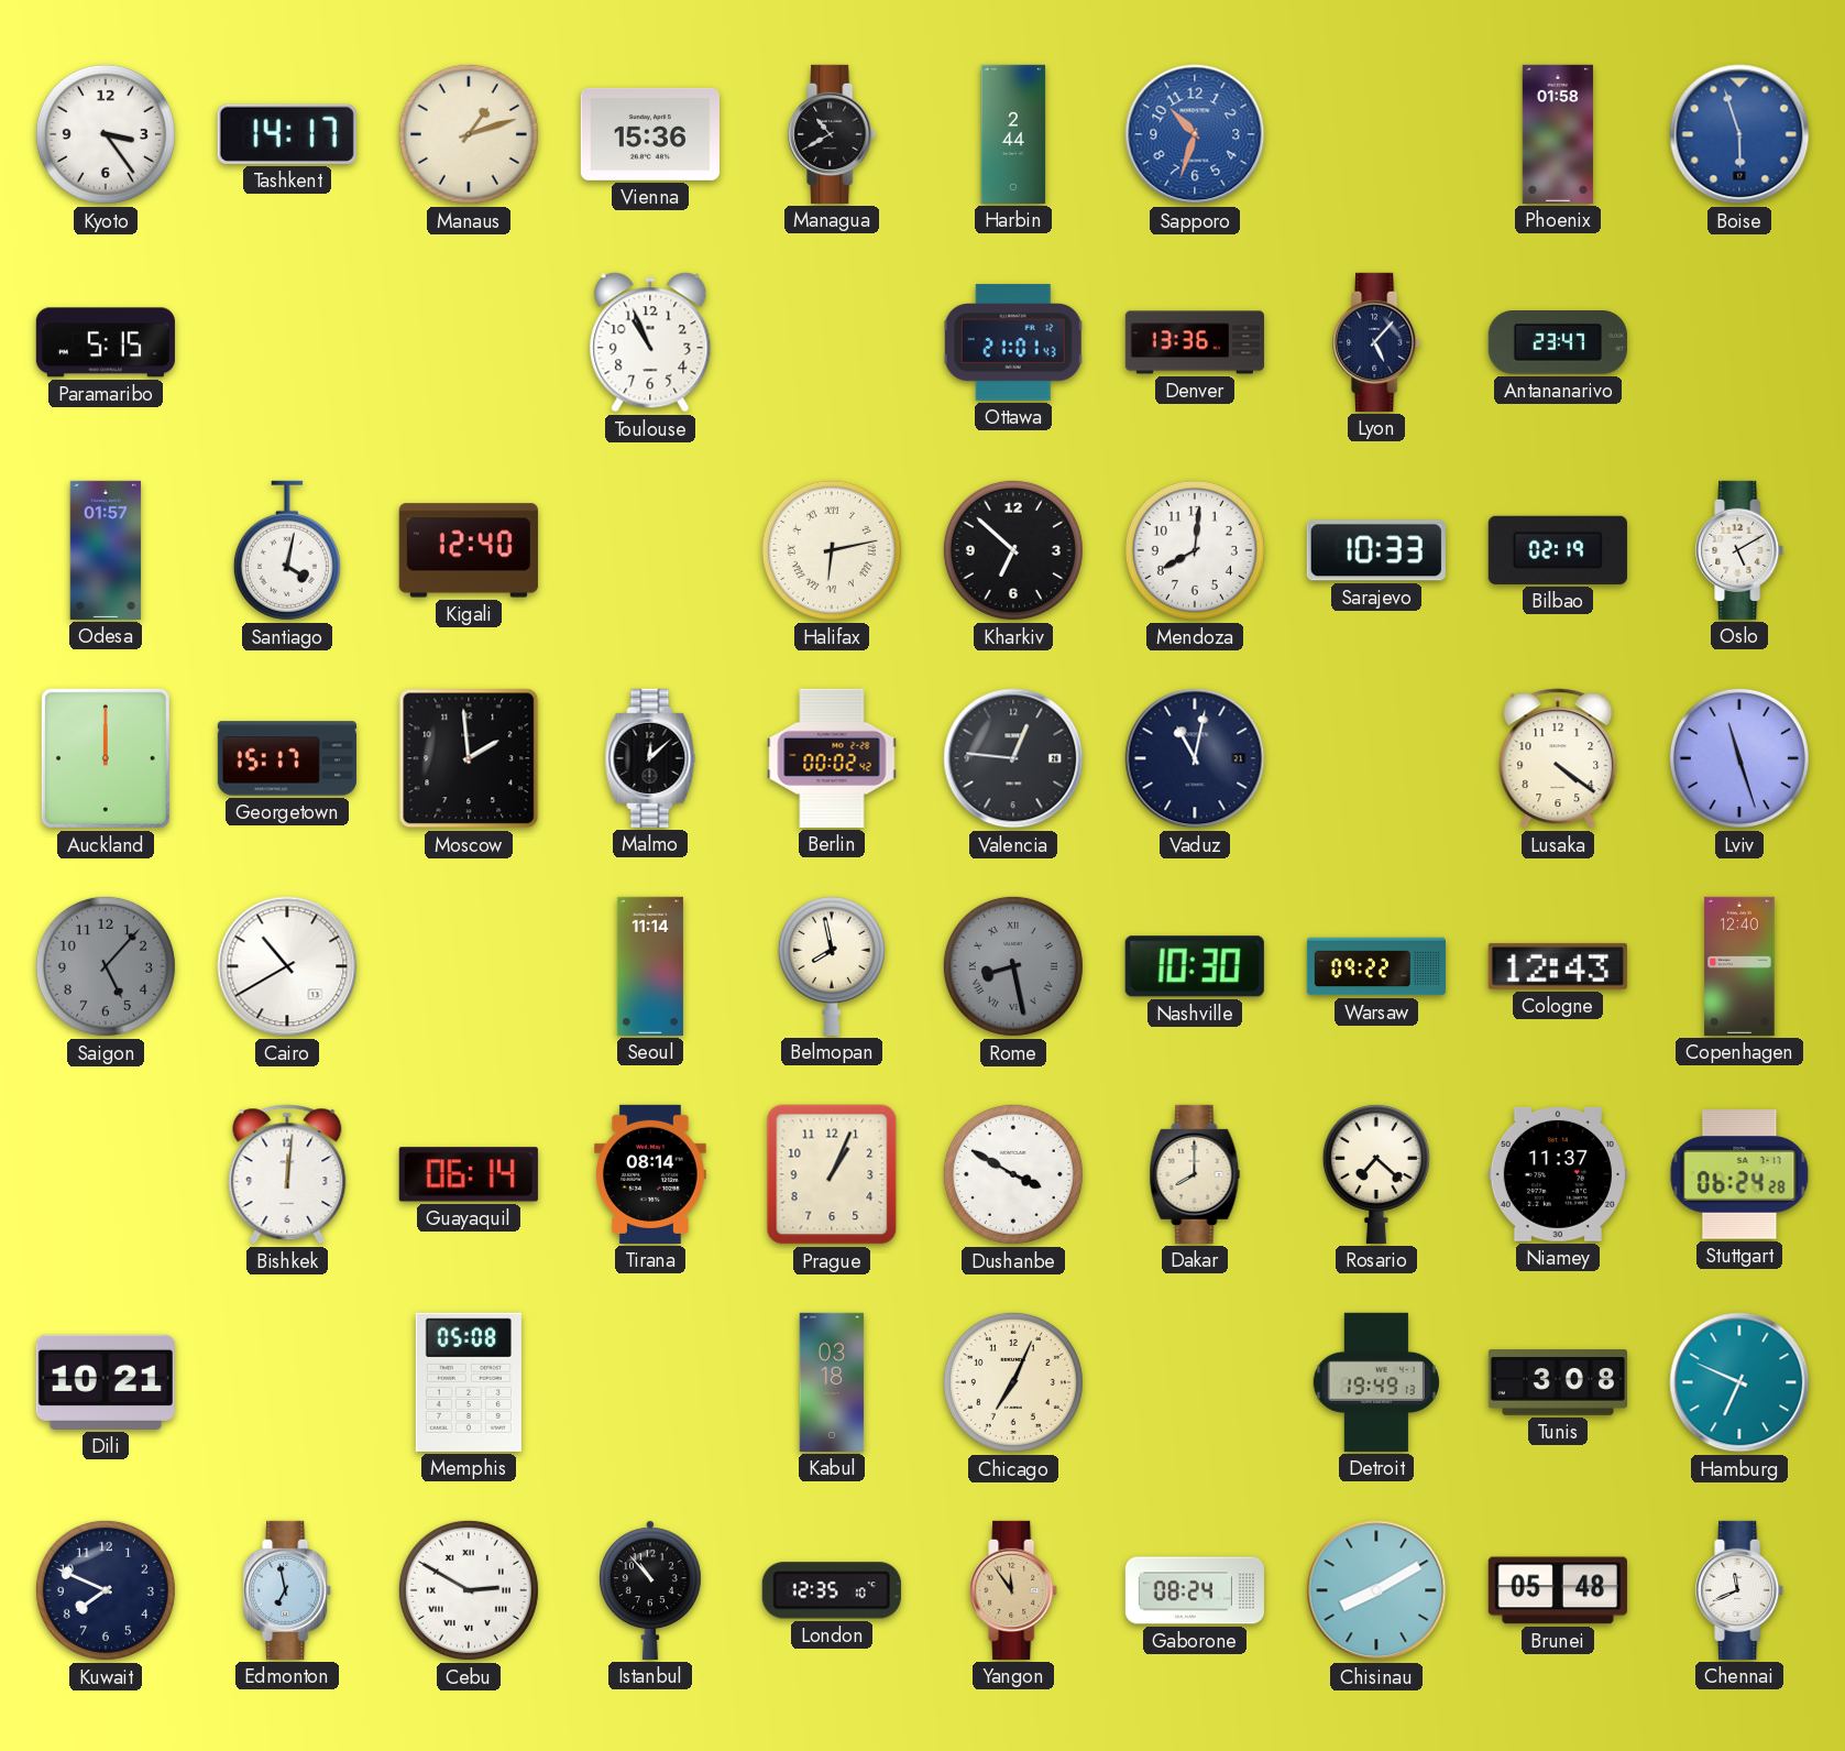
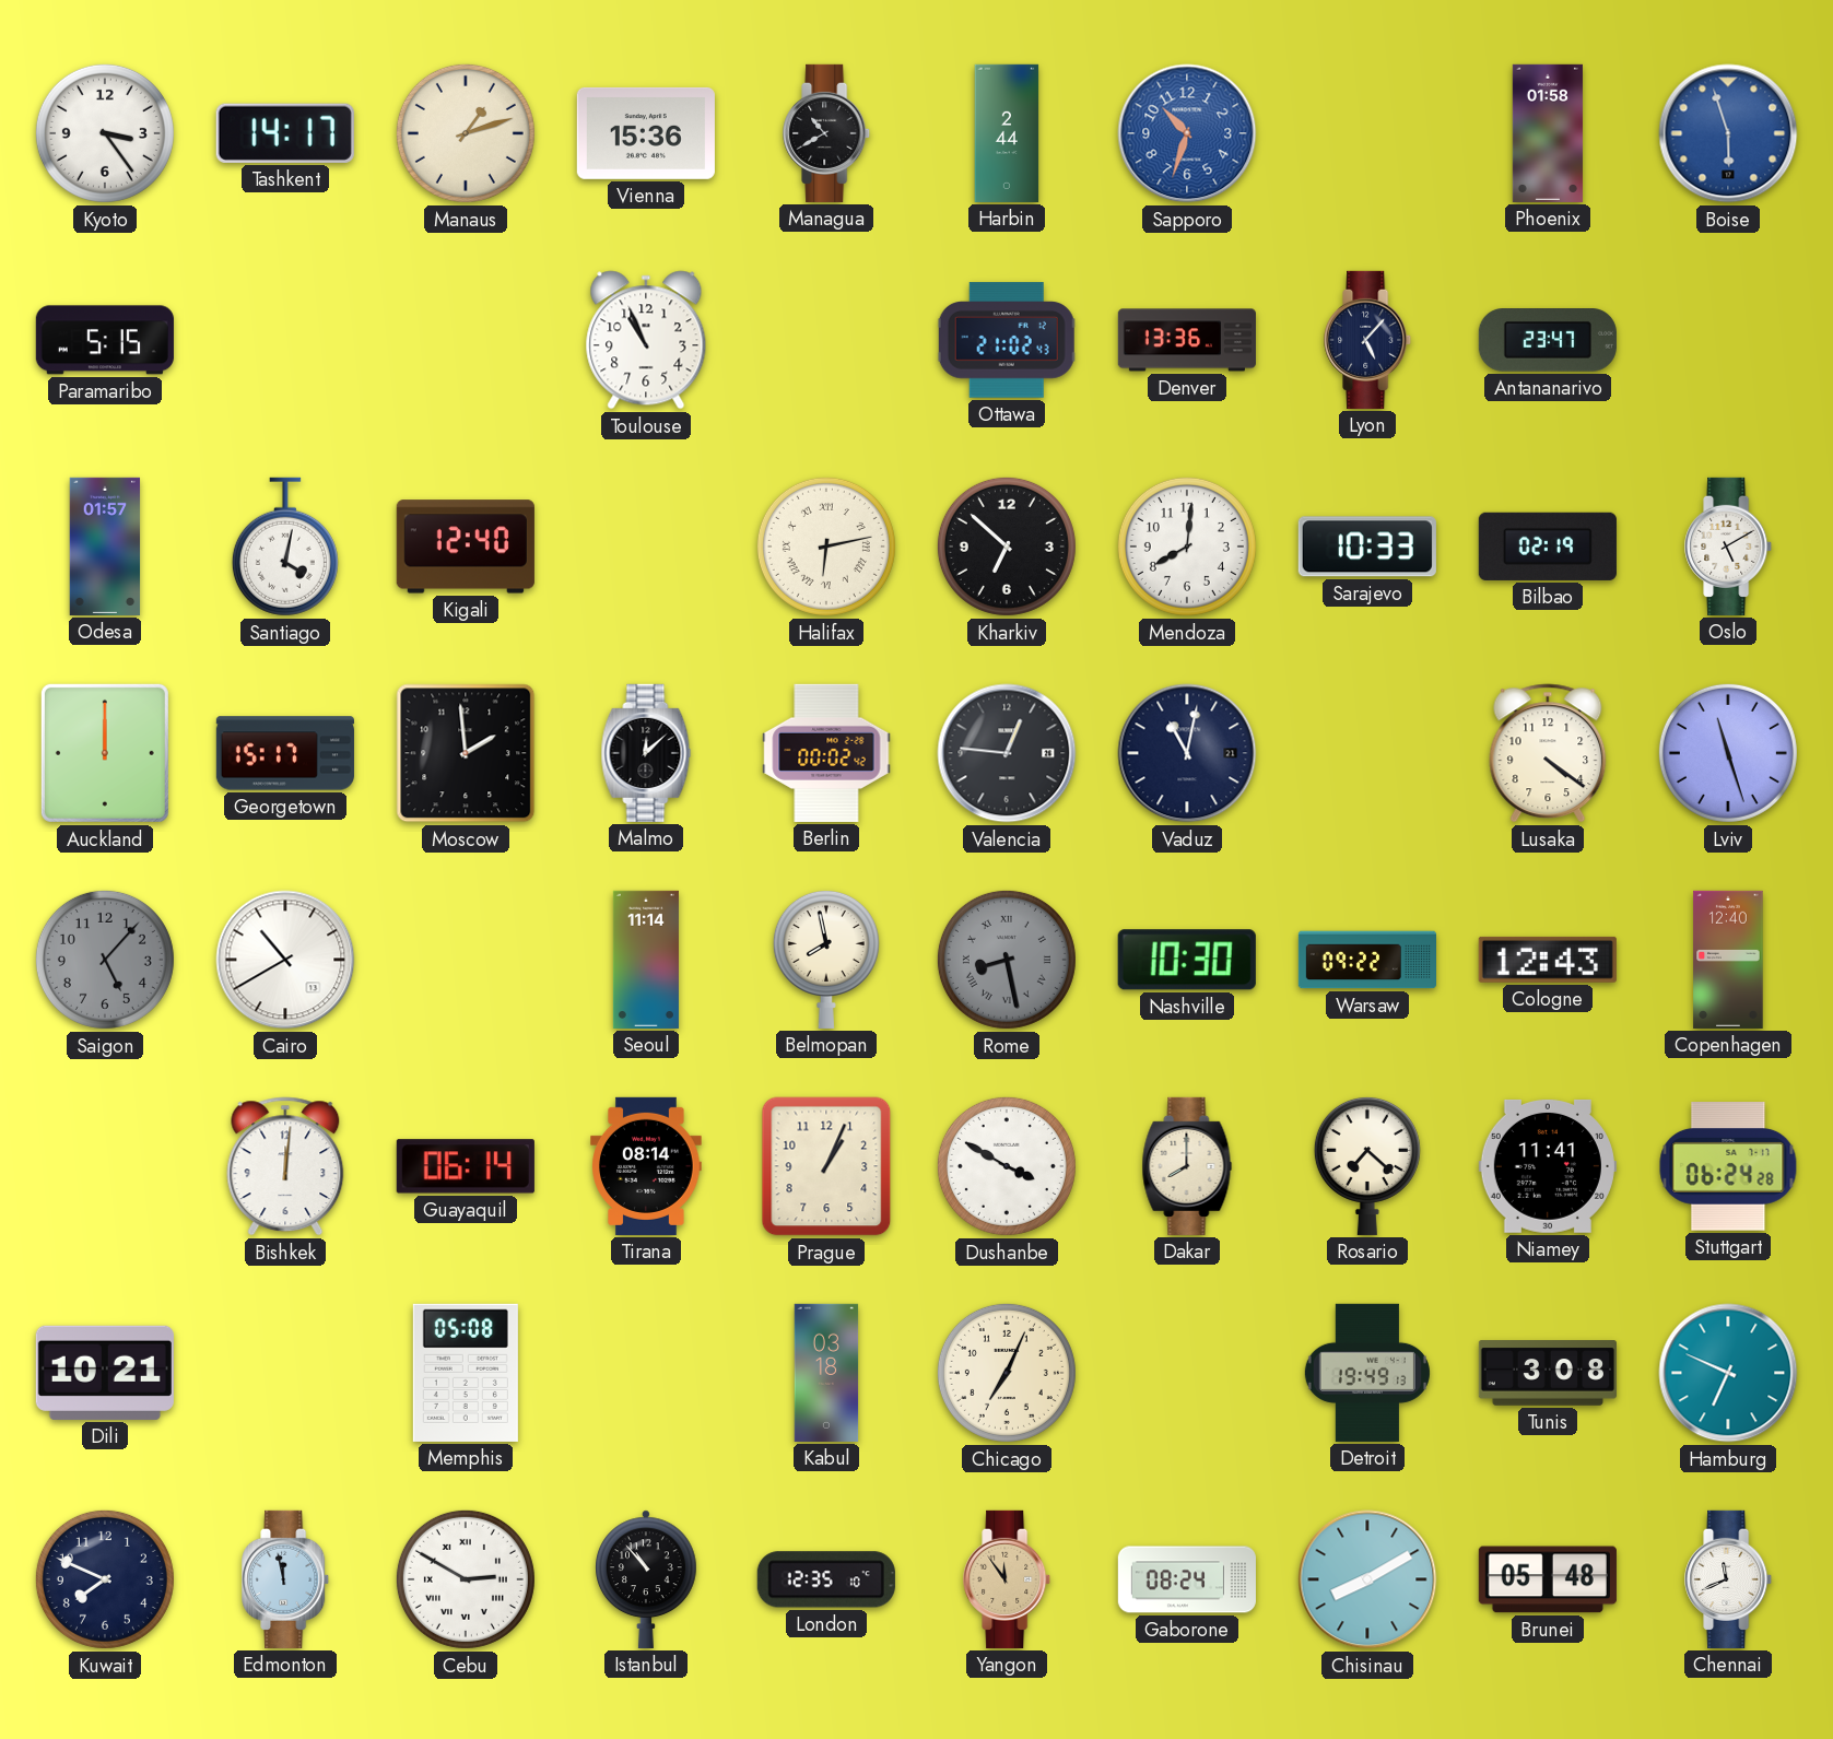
Ottawa: 21:01 -> 21:02
Niamey: 11:37 -> 11:41
Edmonton: 6:58 -> 11:58
